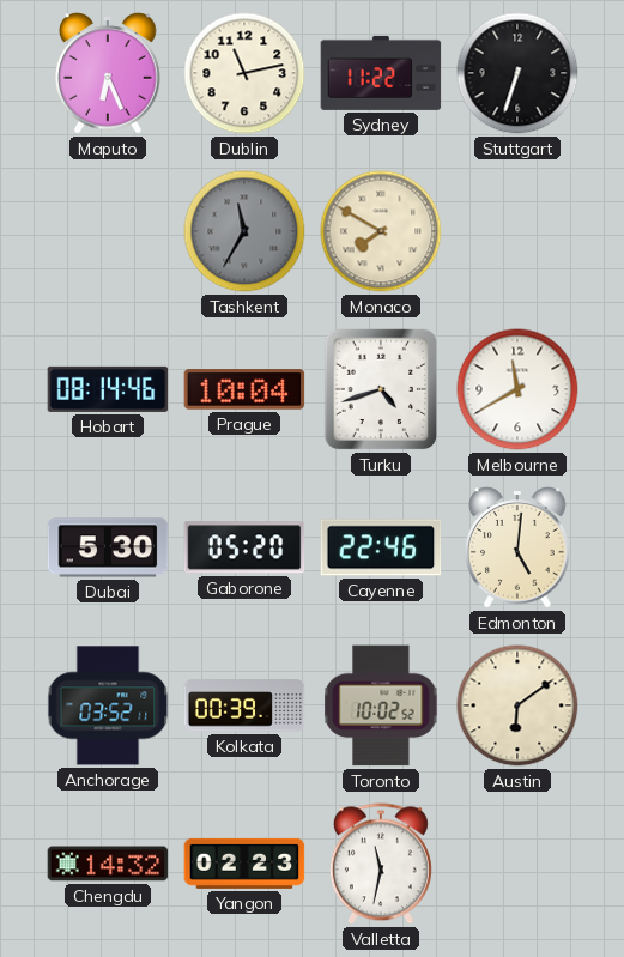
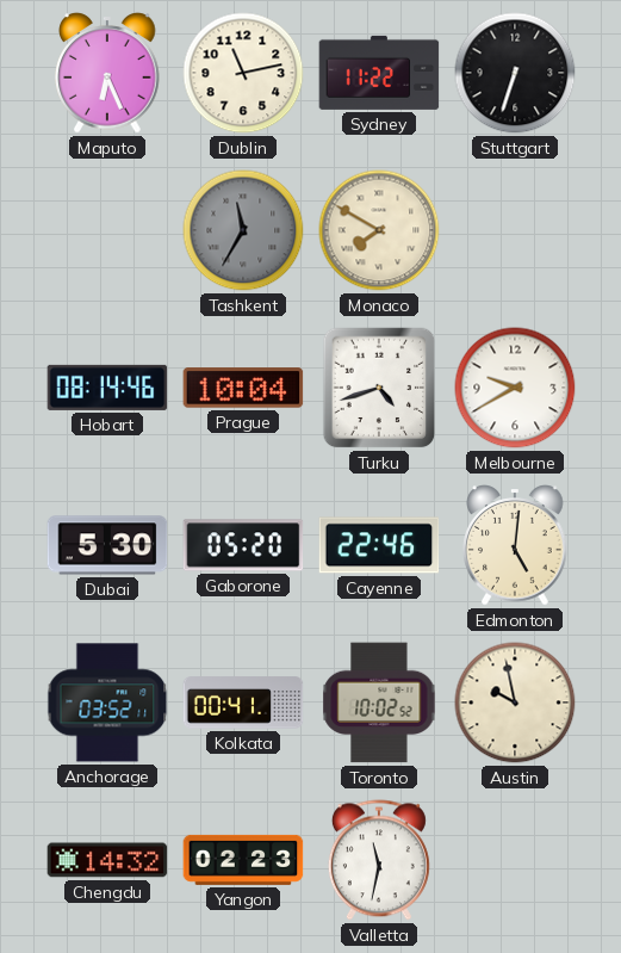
Melbourne: 11:40 -> 9:40
Kolkata: 00:39 -> 00:41
Austin: 6:09 -> 9:58
